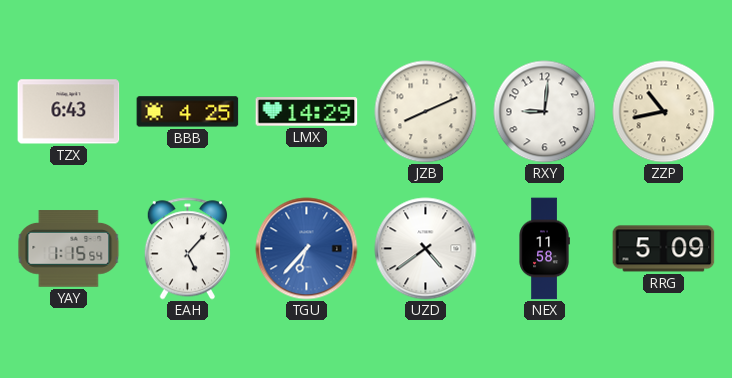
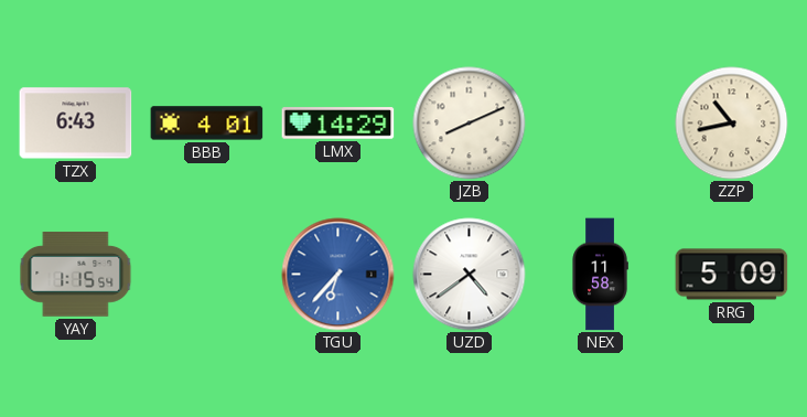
BBB: 4:25 -> 4:01
RXY: 9:01 -> none
EAH: 5:07 -> none
